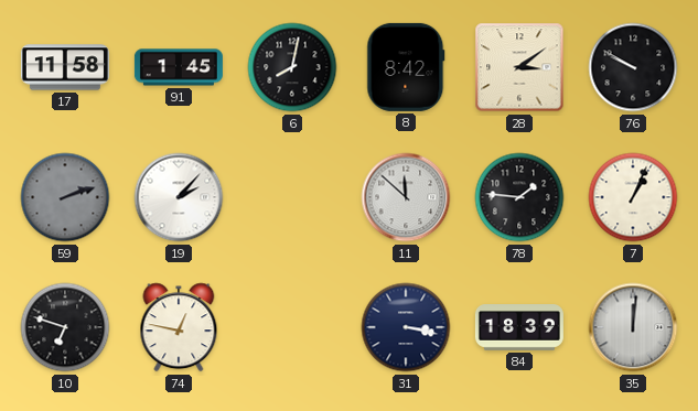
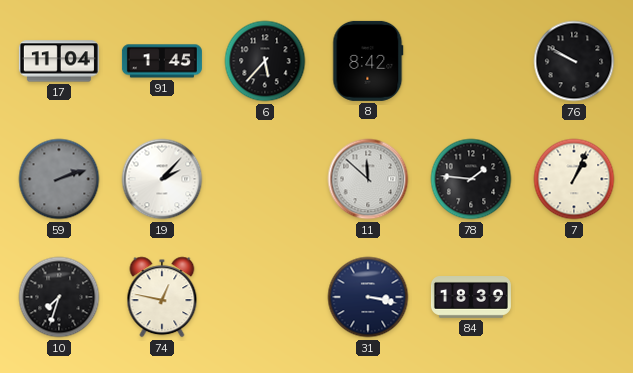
17: 11:58 -> 11:04
6: 8:02 -> 5:37
28: 3:09 -> none
10: 6:48 -> 7:33
35: 12:01 -> none
